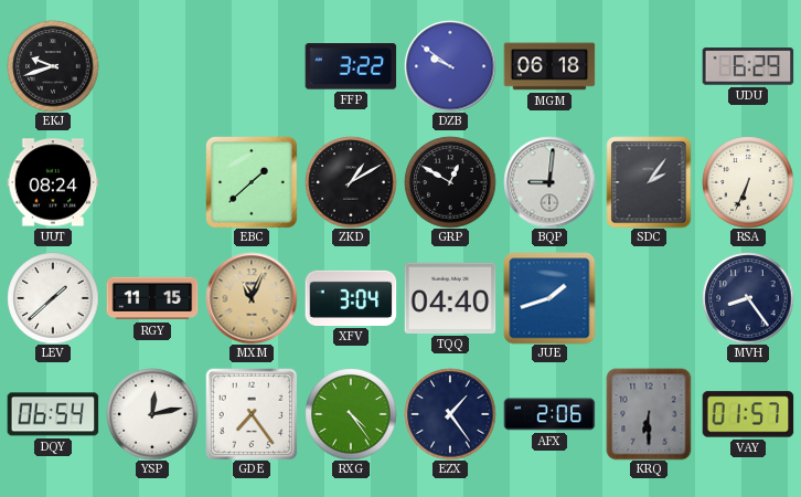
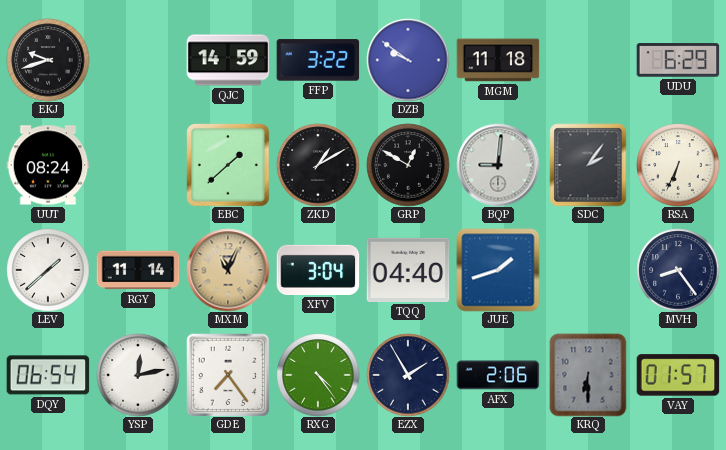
QJC: none -> 14:59
MGM: 06:18 -> 11:18
RGY: 11:15 -> 11:14
EZX: 1:24 -> 1:55
